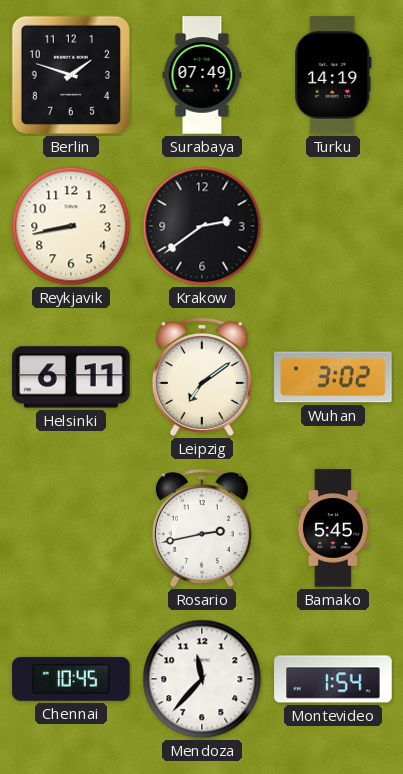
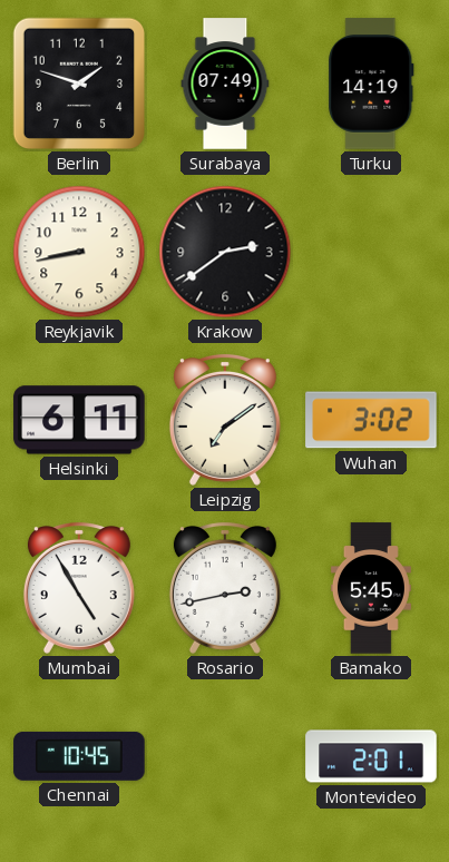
Mumbai: none -> 4:55
Mendoza: 11:37 -> none
Montevideo: 1:54 -> 2:01
